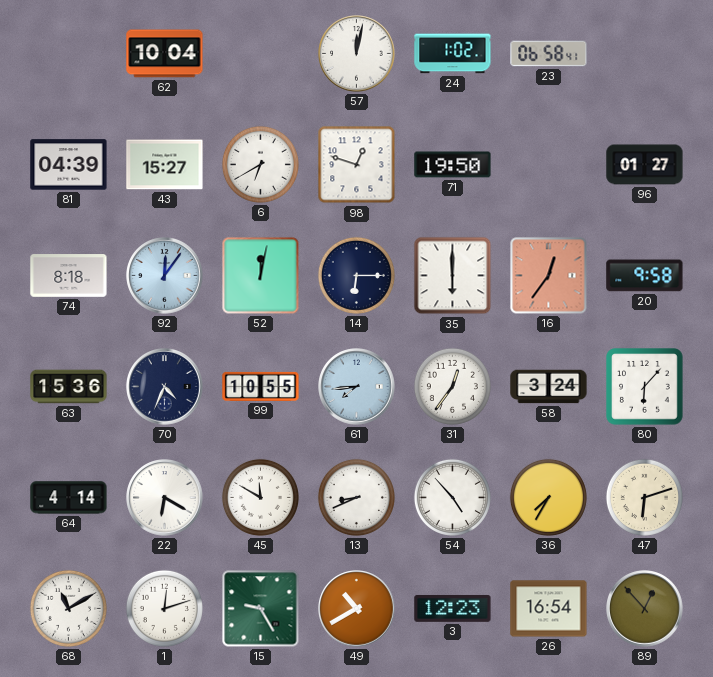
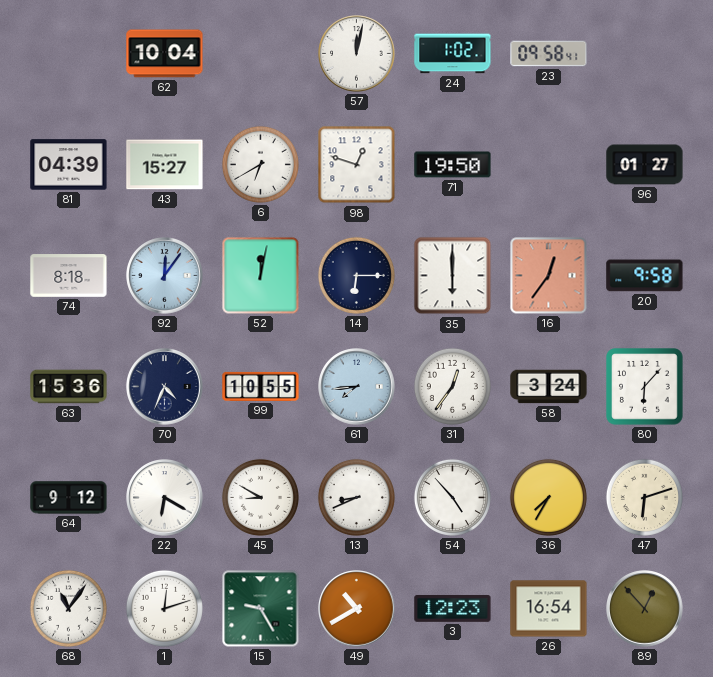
23: 06:58 -> 09:58
64: 4:14 -> 9:12
45: 11:50 -> 8:50
68: 11:10 -> 11:06
